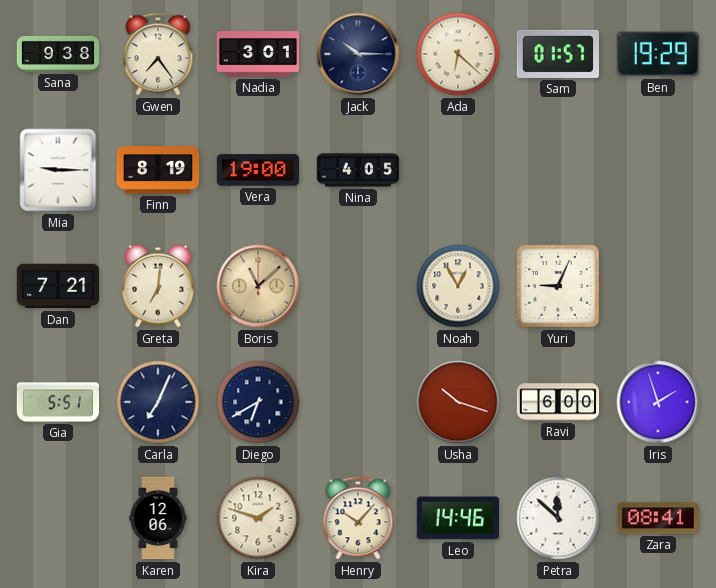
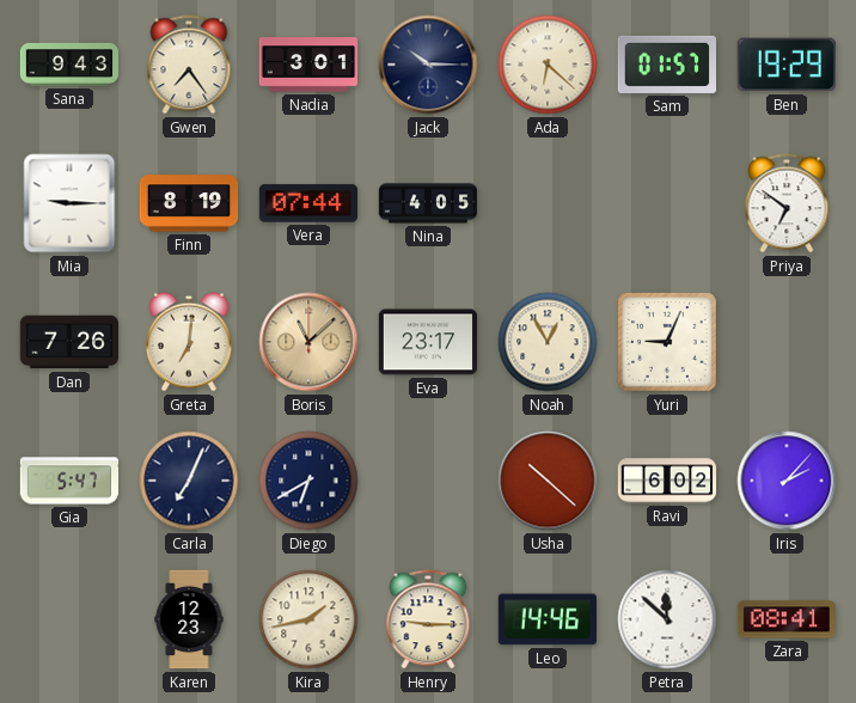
Sana: 9:38 -> 9:43
Vera: 19:00 -> 07:44
Priya: none -> 6:51
Dan: 7:21 -> 7:26
Eva: none -> 23:17
Gia: 5:51 -> 5:47
Usha: 10:18 -> 10:22
Ravi: 6:00 -> 6:02
Iris: 1:57 -> 2:07
Karen: 12:06 -> 12:23
Kira: 1:48 -> 1:43
Henry: 10:07 -> 9:15
